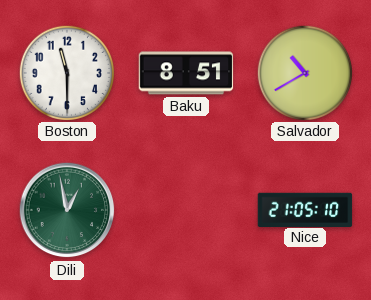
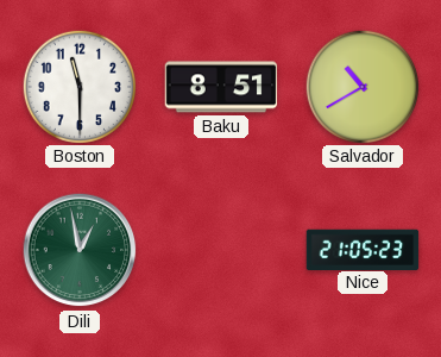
Nice: 21:05:10 -> 21:05:23
